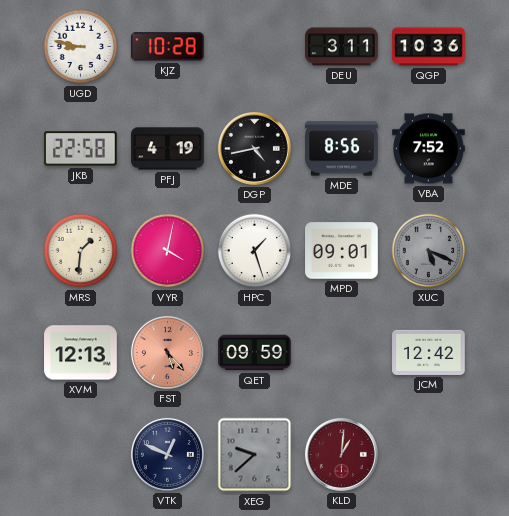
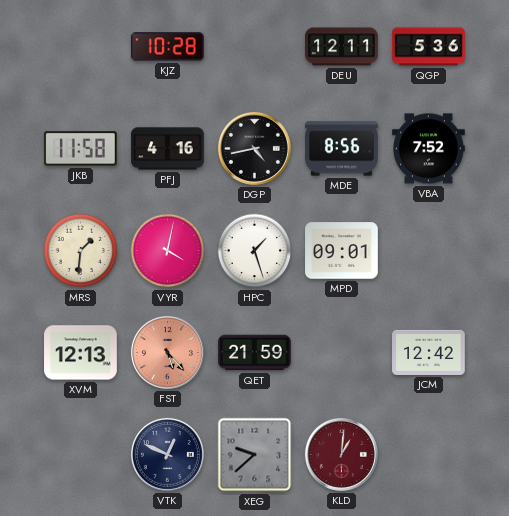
UGD: 8:47 -> none
DEU: 3:11 -> 12:11
QGP: 10:36 -> 5:36
JKB: 22:58 -> 11:58
PFJ: 4:19 -> 4:16
XUC: 5:19 -> none
QET: 09:59 -> 21:59
